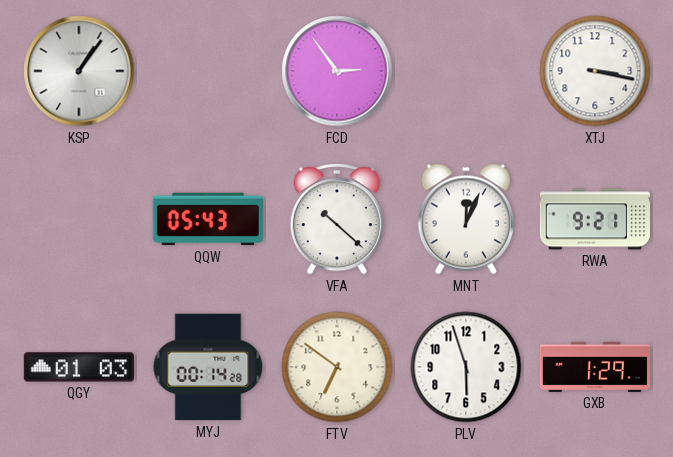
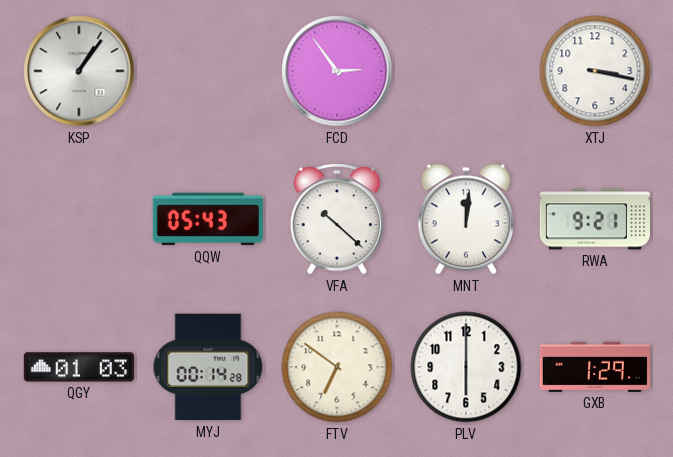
MNT: 12:04 -> 12:01
PLV: 5:57 -> 6:00
